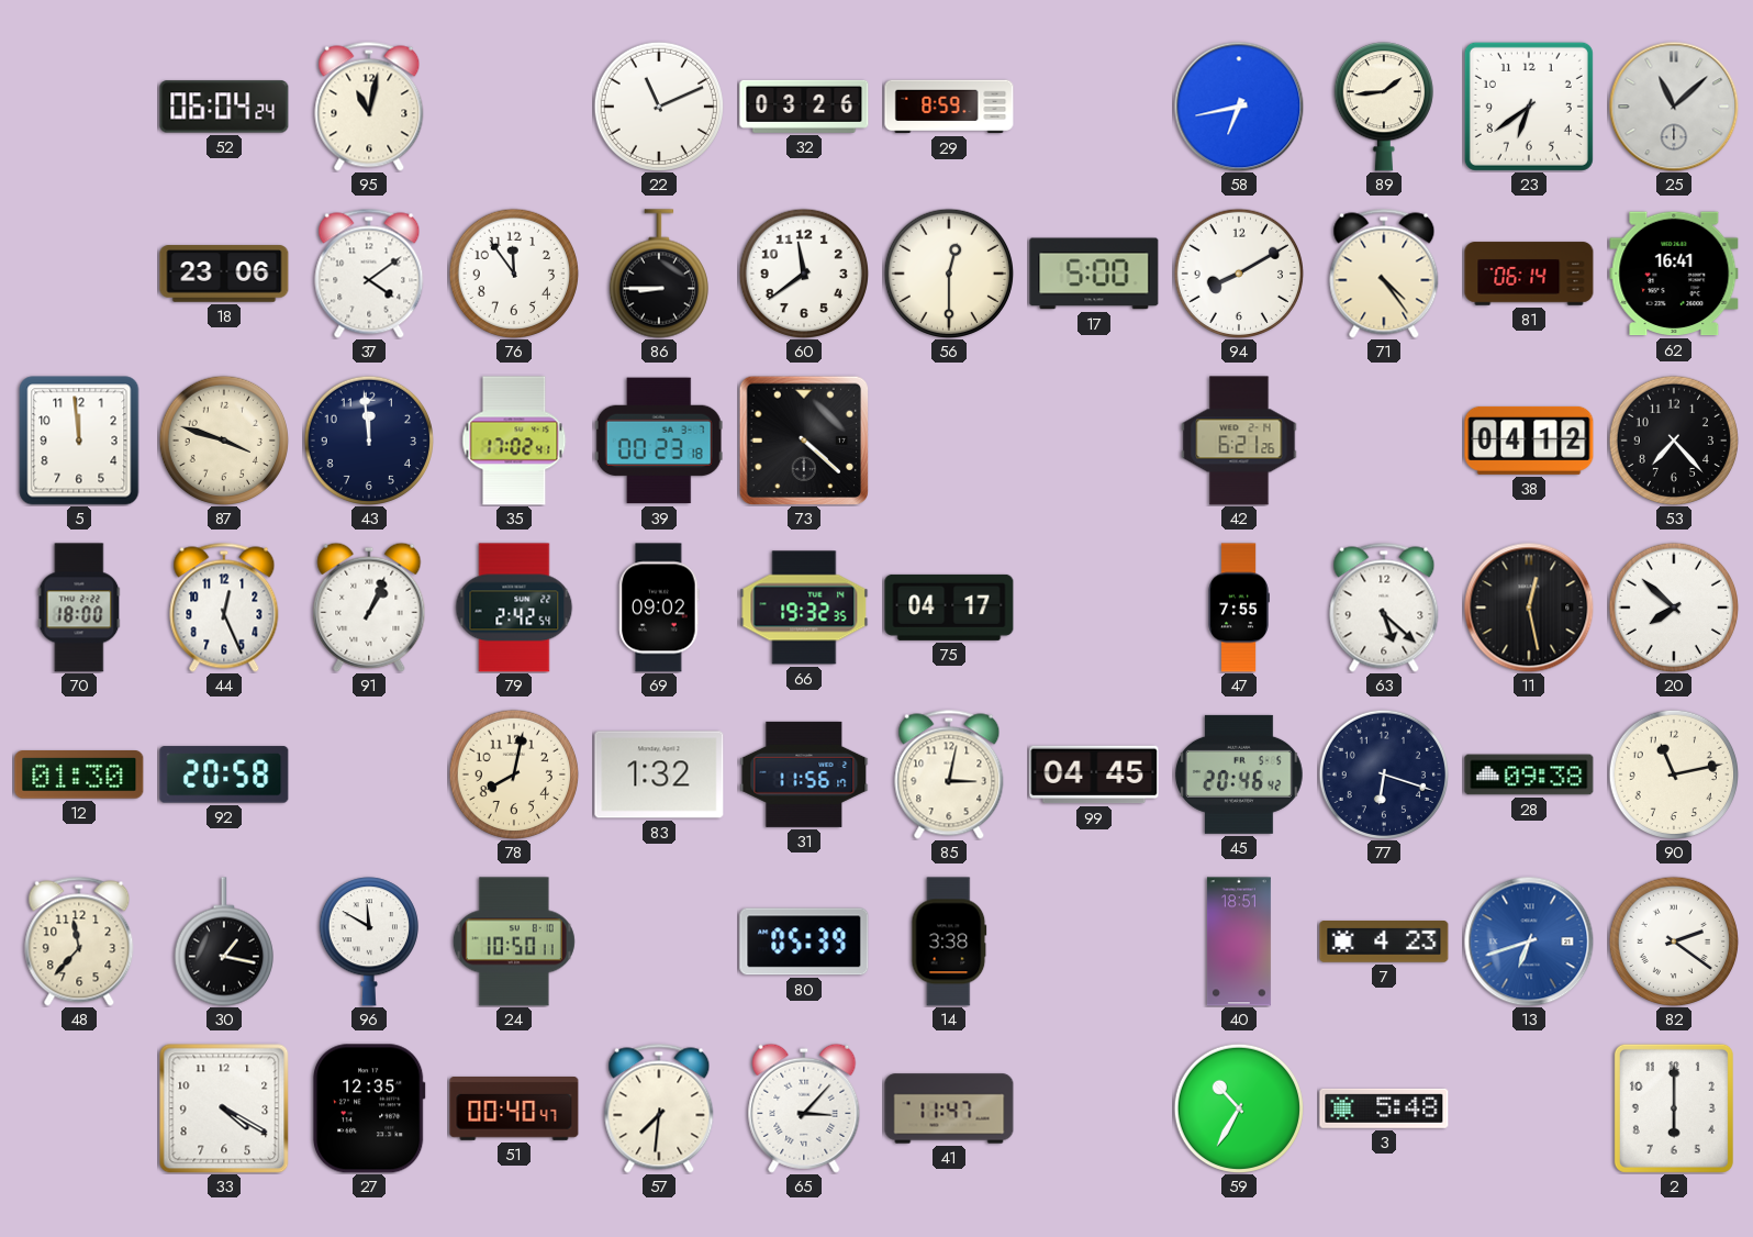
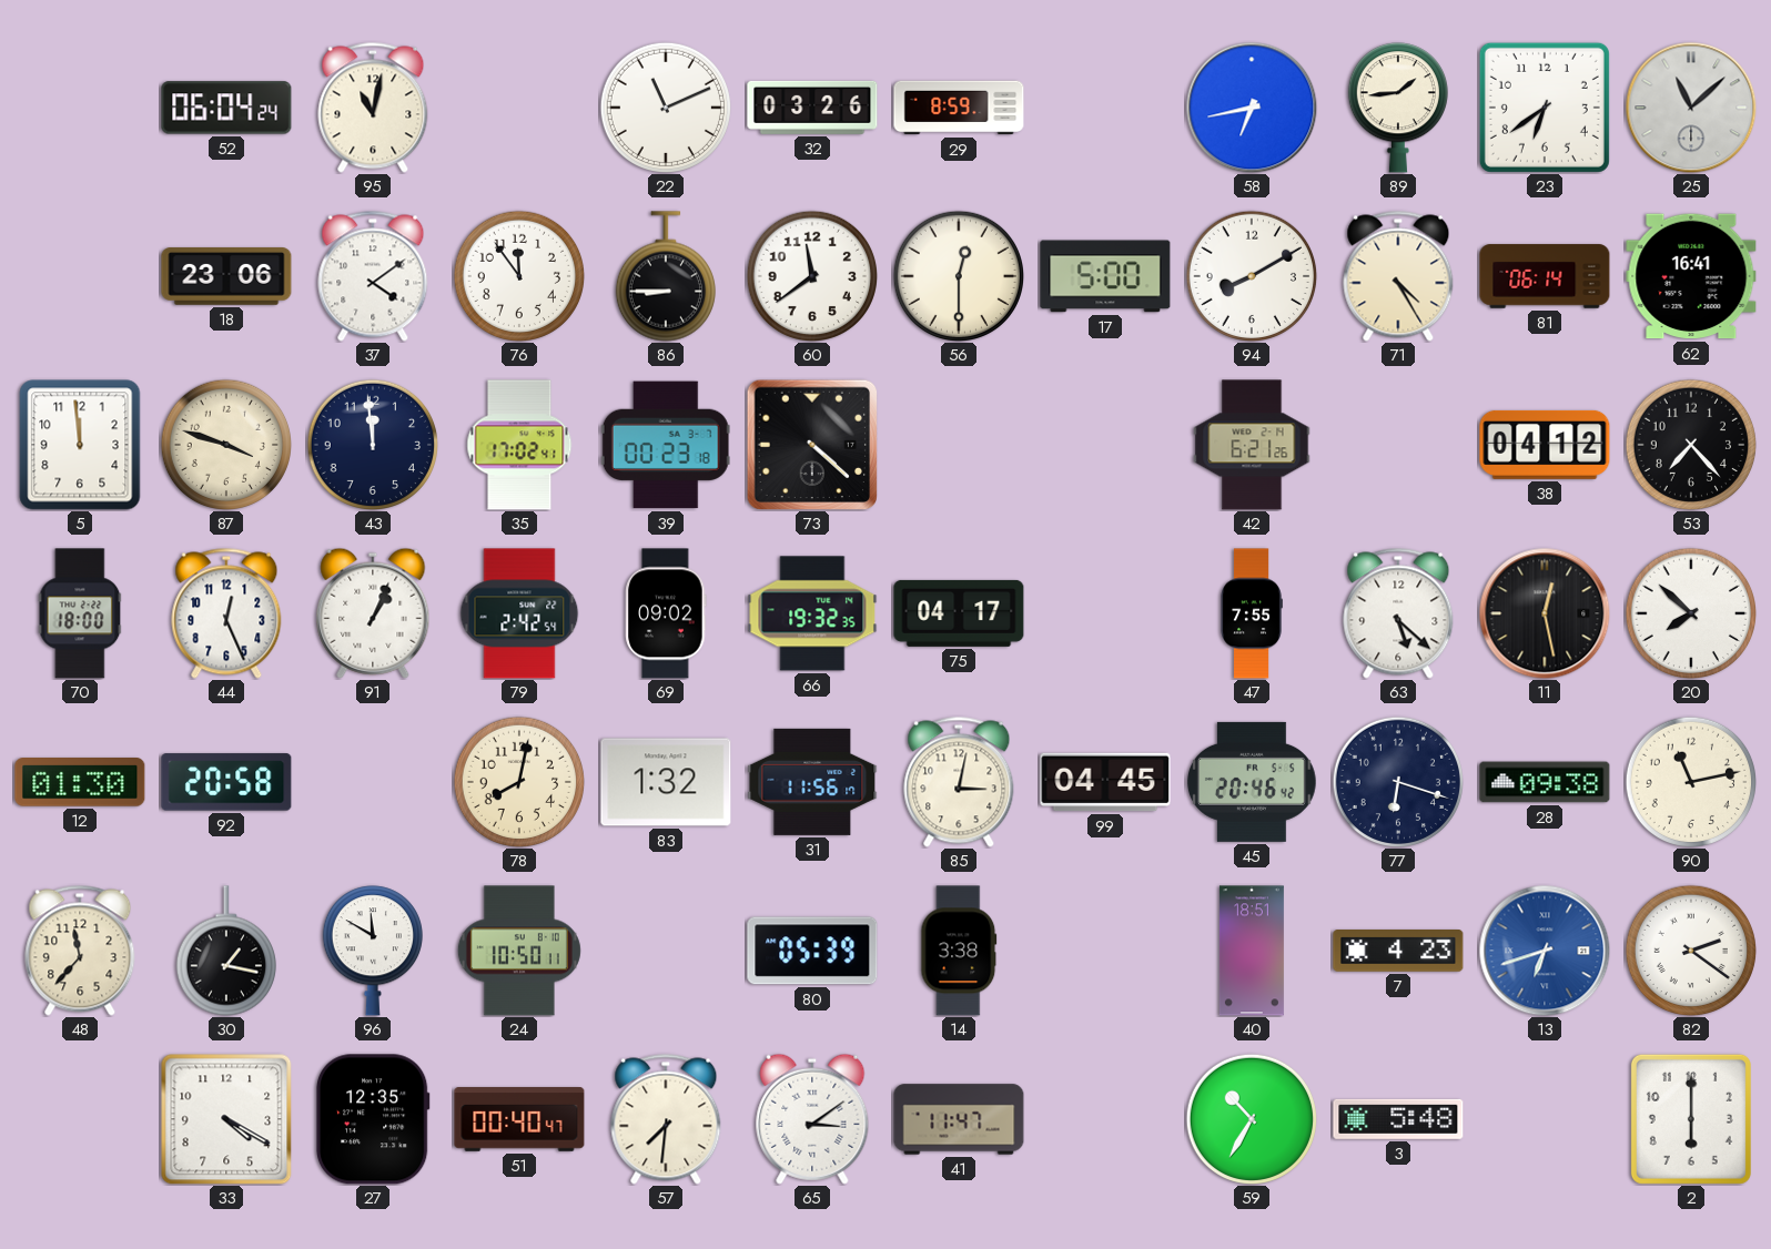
71: 4:24 -> 4:25
65: 3:07 -> 3:09
